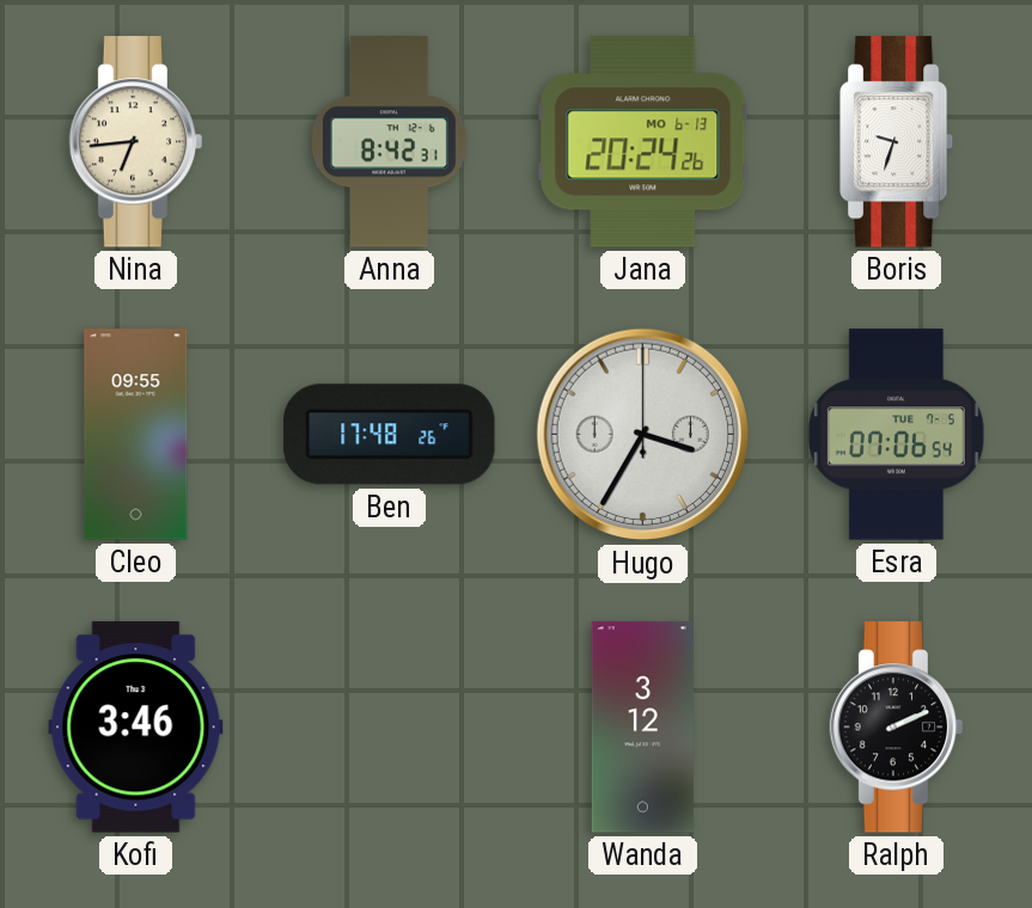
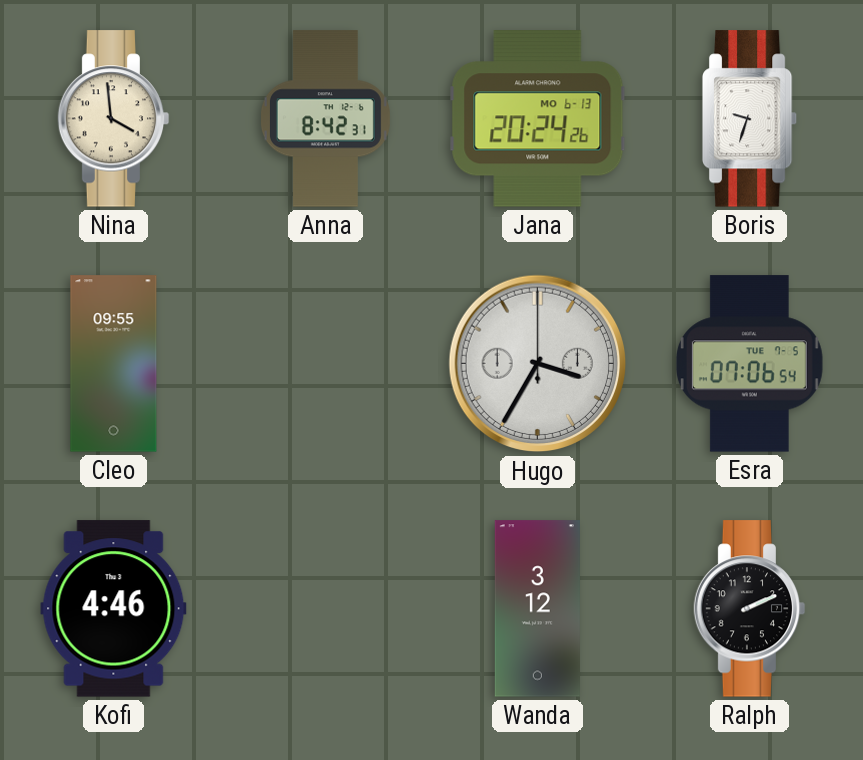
Nina: 6:44 -> 3:59
Ben: 17:48 -> none
Kofi: 3:46 -> 4:46
